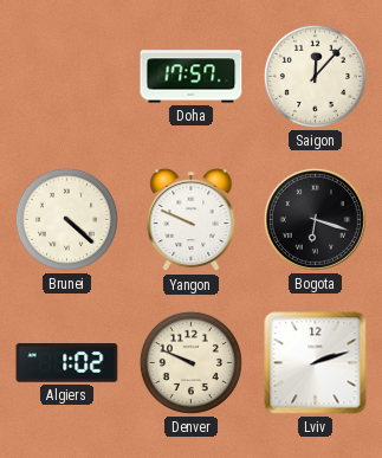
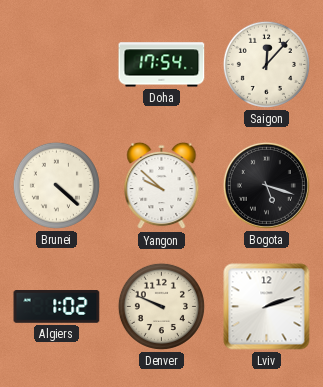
Doha: 17:57 -> 17:54
Yangon: 9:49 -> 9:52
Bogota: 6:18 -> 5:18
